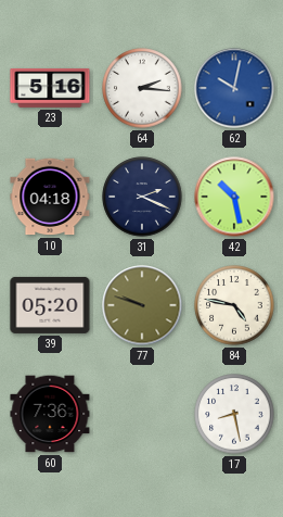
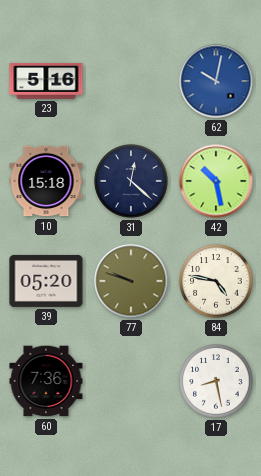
64: 2:16 -> none
10: 04:18 -> 15:18
31: 2:19 -> 12:22
